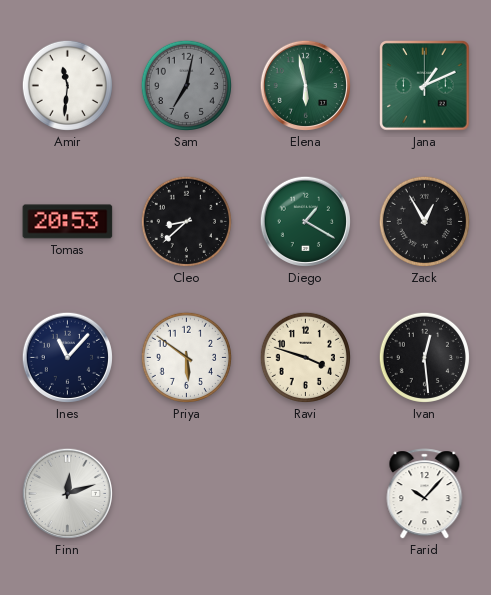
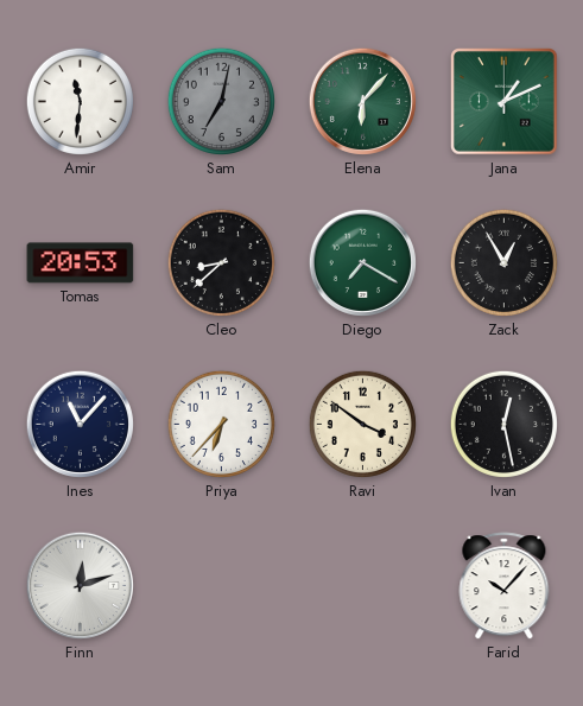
Elena: 5:58 -> 6:07
Diego: 1:20 -> 7:20
Priya: 5:51 -> 6:37
Ravi: 3:48 -> 3:51
Ivan: 12:29 -> 12:28
